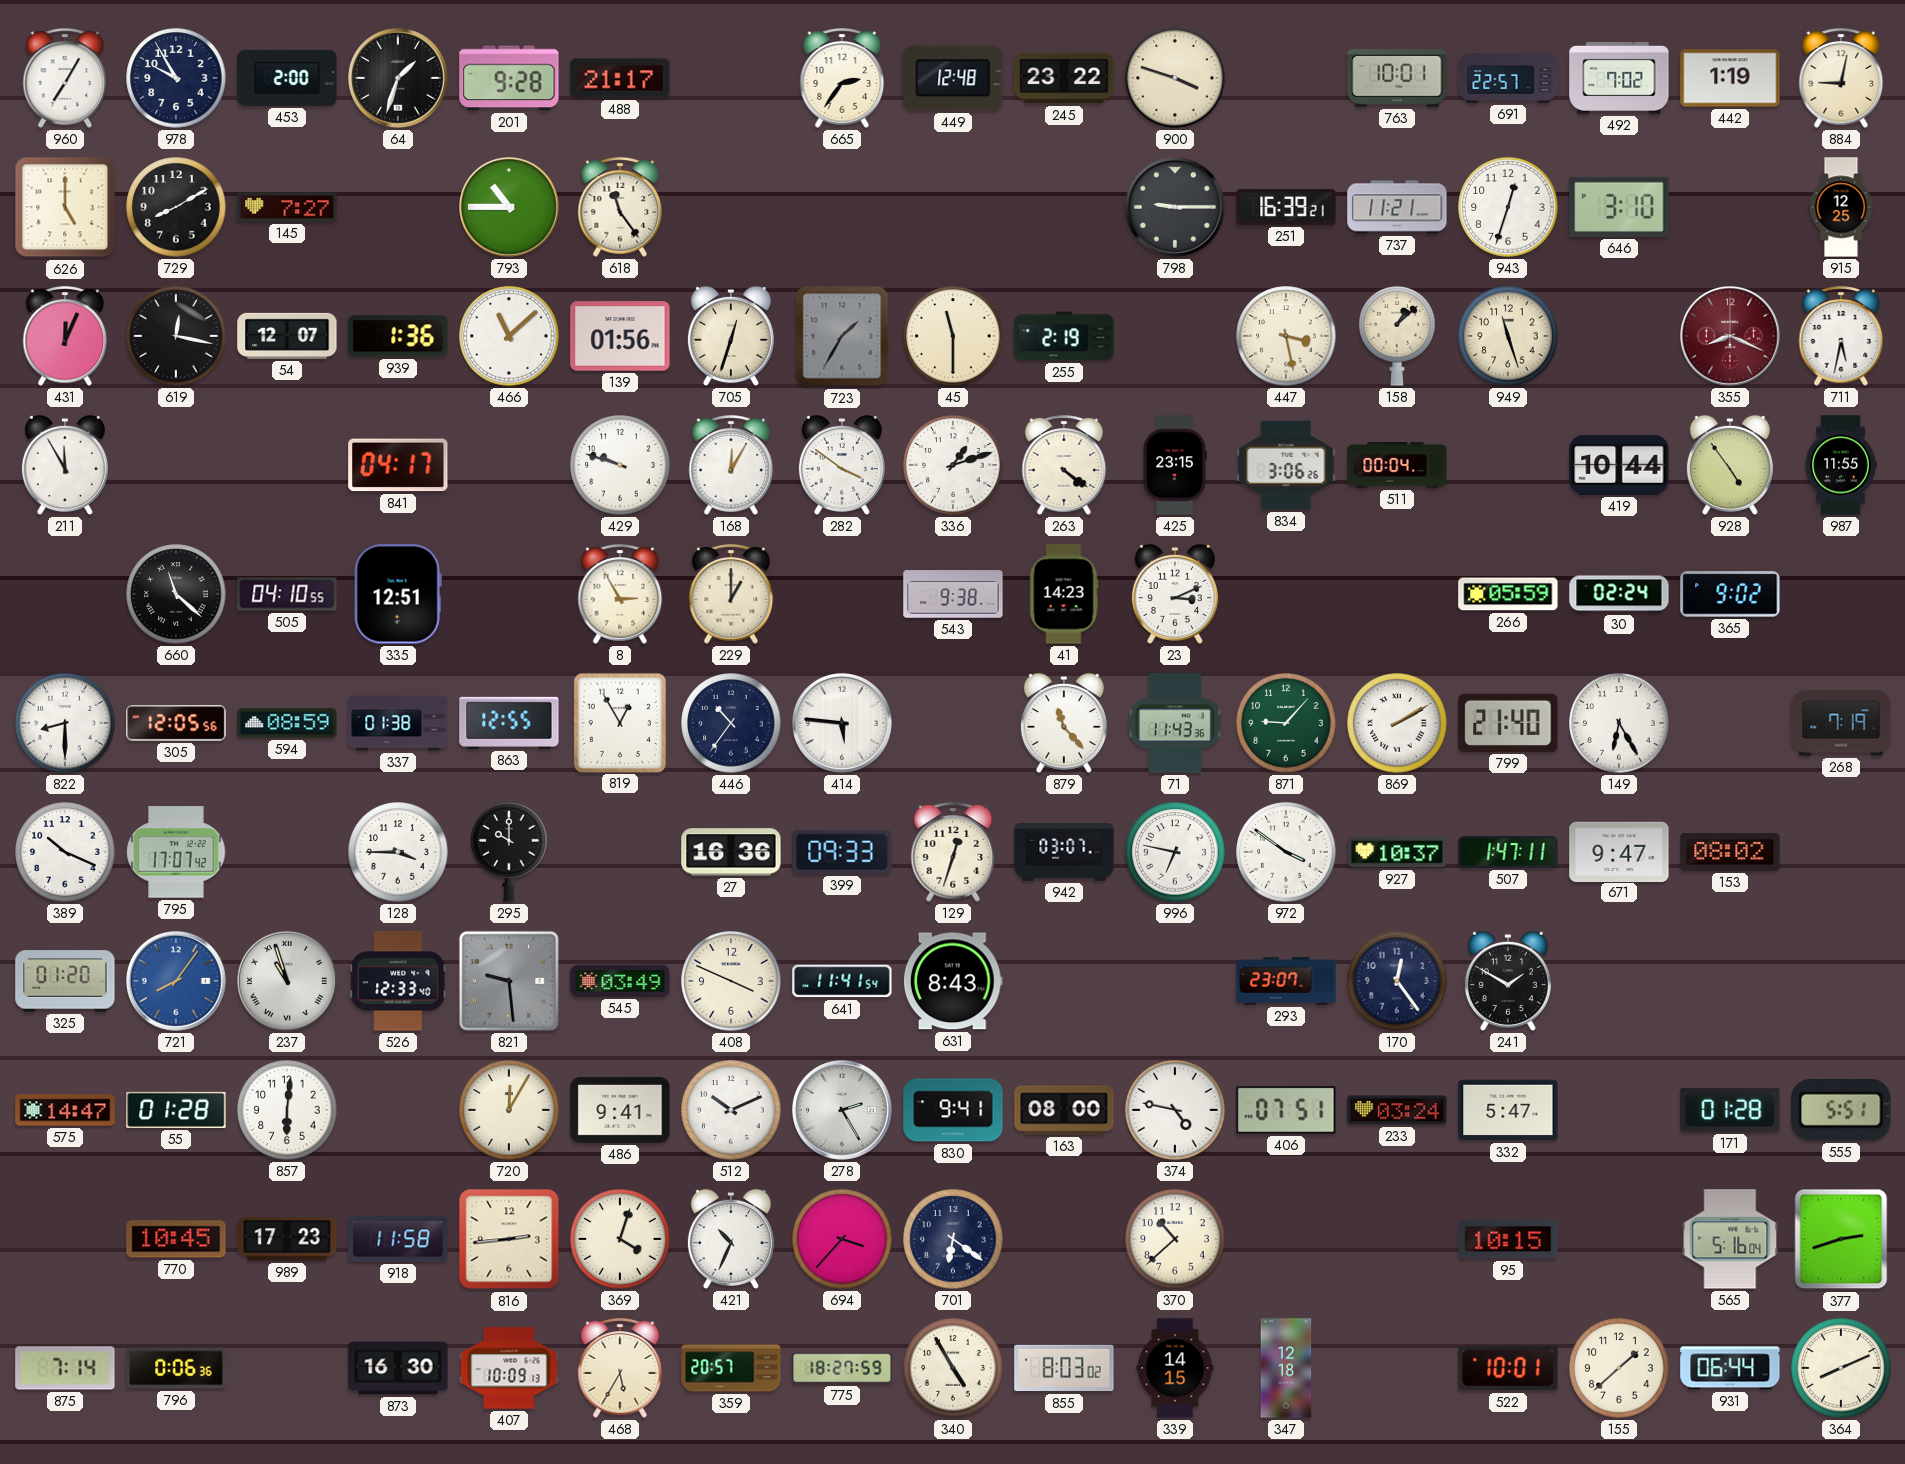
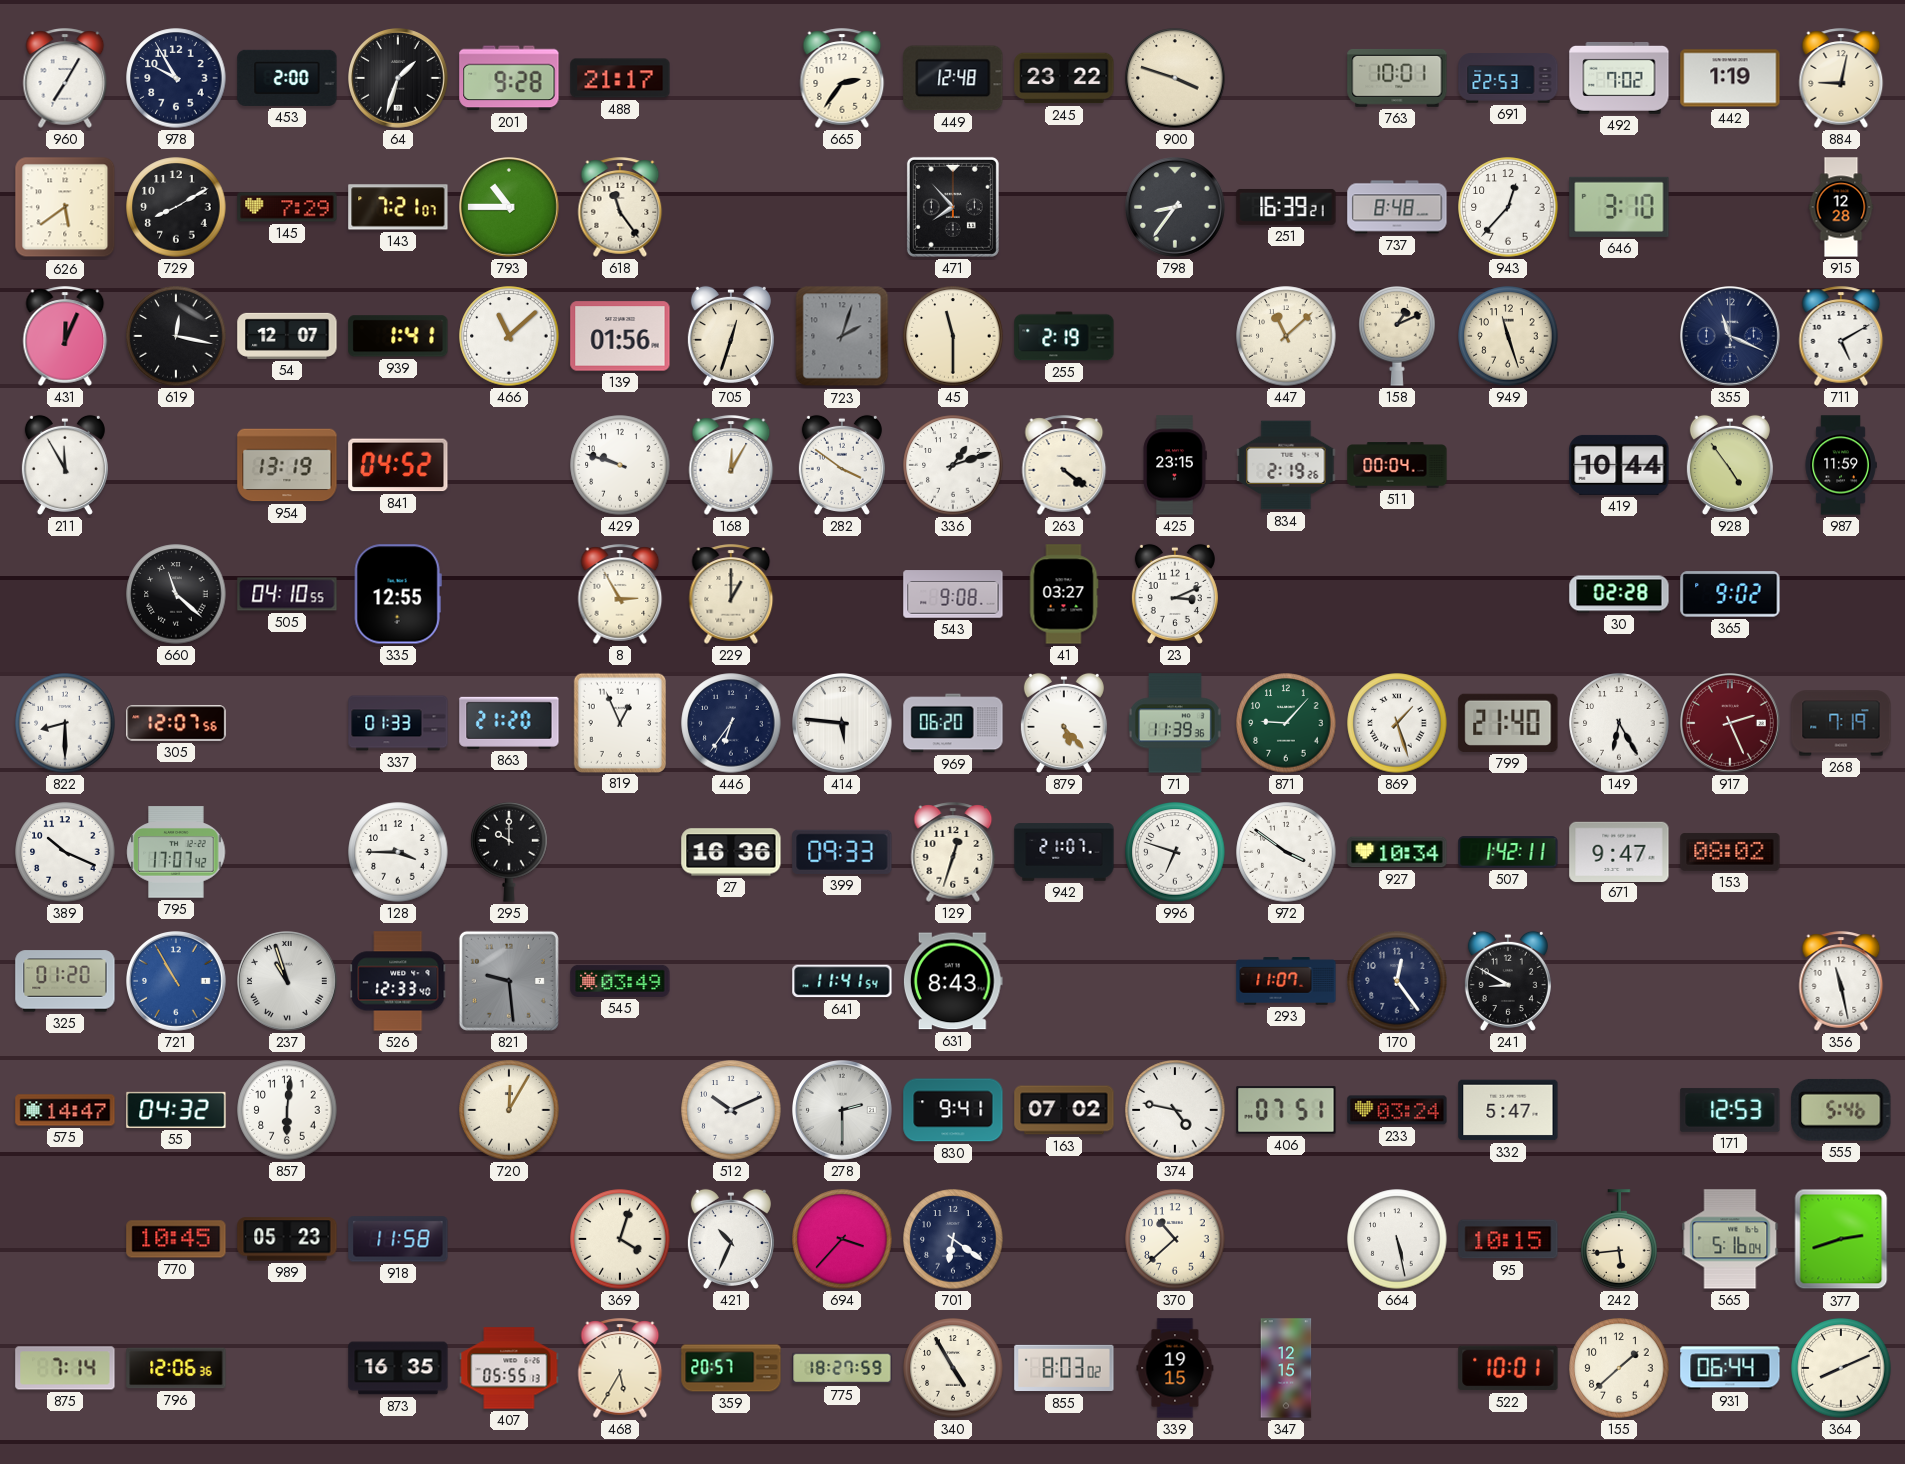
691: 22:57 -> 22:53
626: 5:00 -> 5:39
145: 7:27 -> 7:29
143: none -> 7:21
471: none -> 7:53
798: 9:15 -> 8:36
737: 11:21 -> 8:48
943: 12:33 -> 12:37
915: 12:25 -> 12:28
939: 1:36 -> 1:41
723: 1:35 -> 2:03
447: 3:28 -> 11:08
158: 1:08 -> 1:11
355: 8:19 -> 11:19
355 dial: burgundy -> navy
711: 5:32 -> 5:10
954: none -> 13:19
841: 04:17 -> 04:52
834: 3:06 -> 2:19
987: 11:55 -> 11:59
335: 12:51 -> 12:55
543: 9:38 -> 9:08
41: 14:23 -> 03:27
266: 05:59 -> none
30: 02:24 -> 02:28
305: 12:05 -> 12:07
594: 08:59 -> none
337: 01:38 -> 01:33
863: 12:55 -> 21:20
819: 12:55 -> 12:56
446: 10:36 -> 6:36
969: none -> 06:20
879: 11:23 -> 5:23
71: 11:43 -> 11:39
869: 2:10 -> 1:27
917: none -> 2:26
942: 03:07 -> 21:07
996: 6:47 -> 6:48
927: 10:37 -> 10:34
507: 1:47 -> 1:42
721: 8:06 -> 10:55
408: 3:49 -> none
293: 23:07 -> 11:07
241: 1:50 -> 8:50
356: none -> 11:28
55: 01:28 -> 04:32
486: 9:41 -> none
278: 2:25 -> 2:30
163: 08:00 -> 07:02
171: 01:28 -> 12:53
555: 5:51 -> 5:46
989: 17:23 -> 05:23
816: 2:44 -> none
664: none -> 5:28
242: none -> 5:44
796: 0:06 -> 12:06
873: 16:30 -> 16:35
407: 10:09 -> 05:55
339: 14:15 -> 19:15
347: 12:18 -> 12:15
